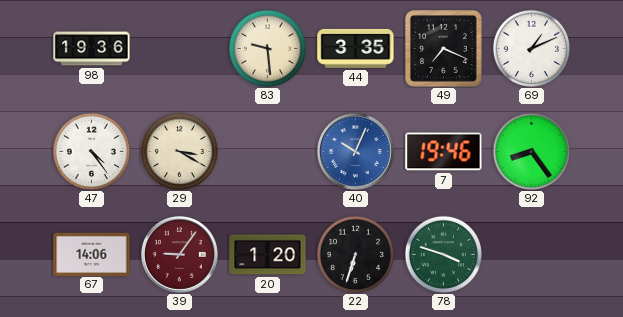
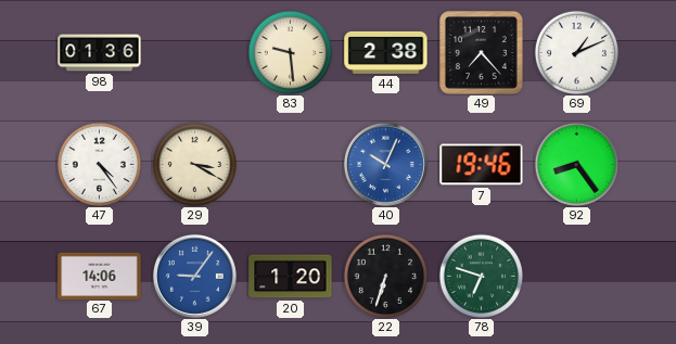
98: 19:36 -> 01:36
44: 3:35 -> 2:38
49: 7:19 -> 7:23
39 dial: burgundy -> blue
78: 3:48 -> 6:48
